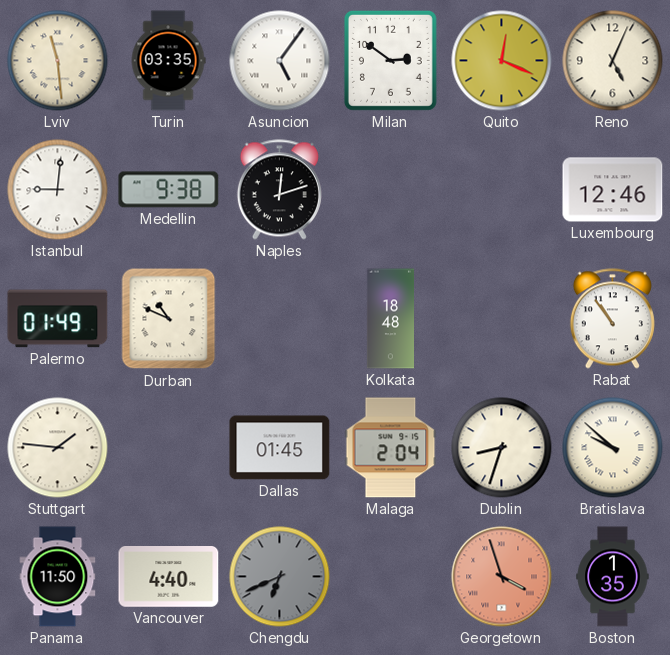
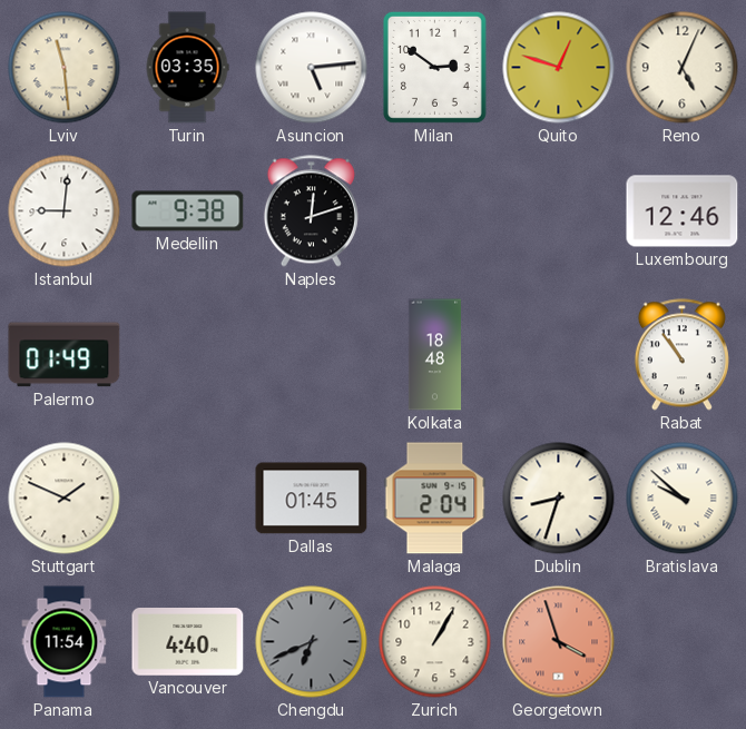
Asuncion: 5:06 -> 5:14
Quito: 12:19 -> 12:48
Durban: 10:49 -> none
Stuttgart: 1:46 -> 1:49
Panama: 11:50 -> 11:54
Zurich: none -> 1:05
Boston: 1:35 -> none
